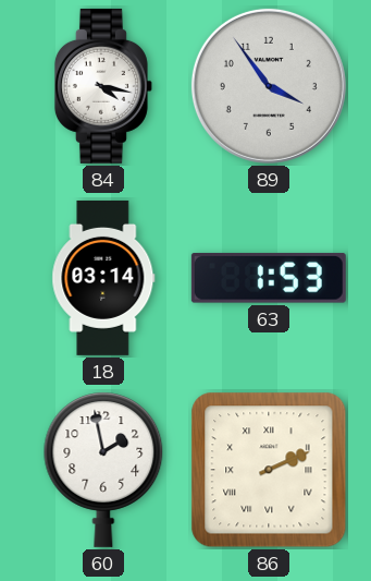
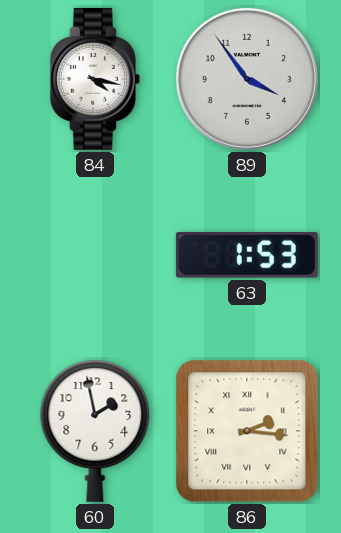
18: 03:14 -> none
86: 2:11 -> 2:16
